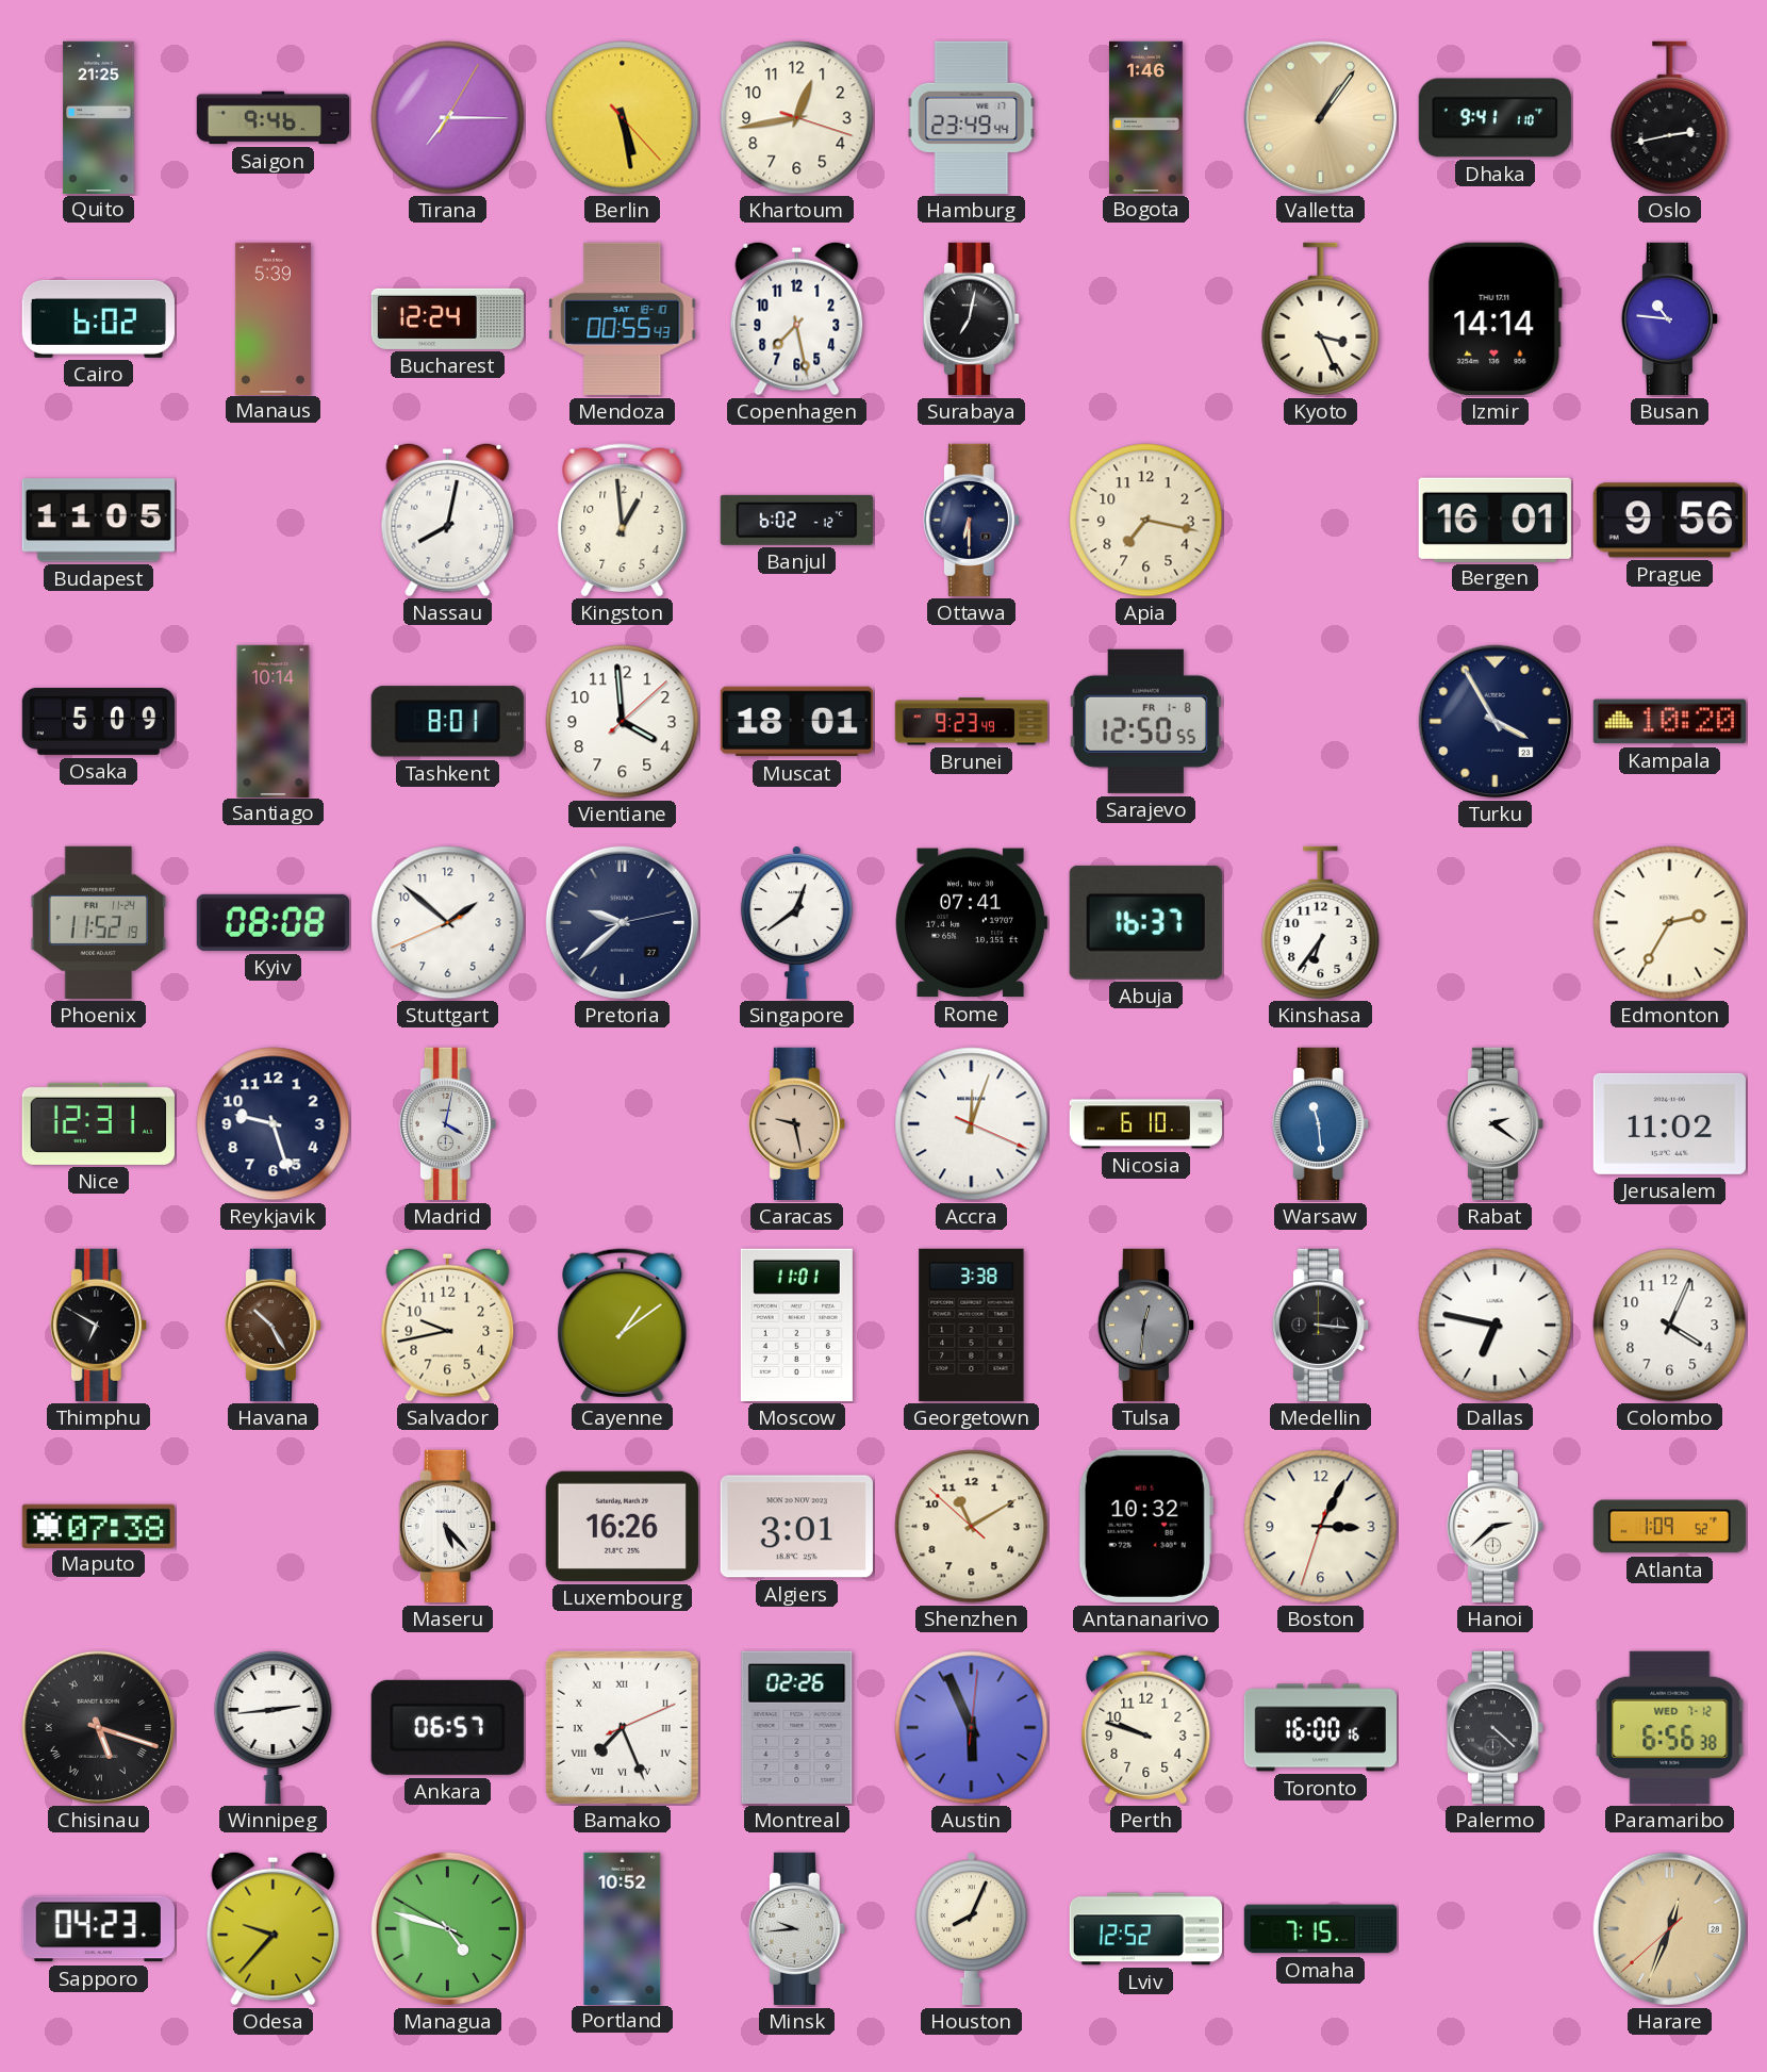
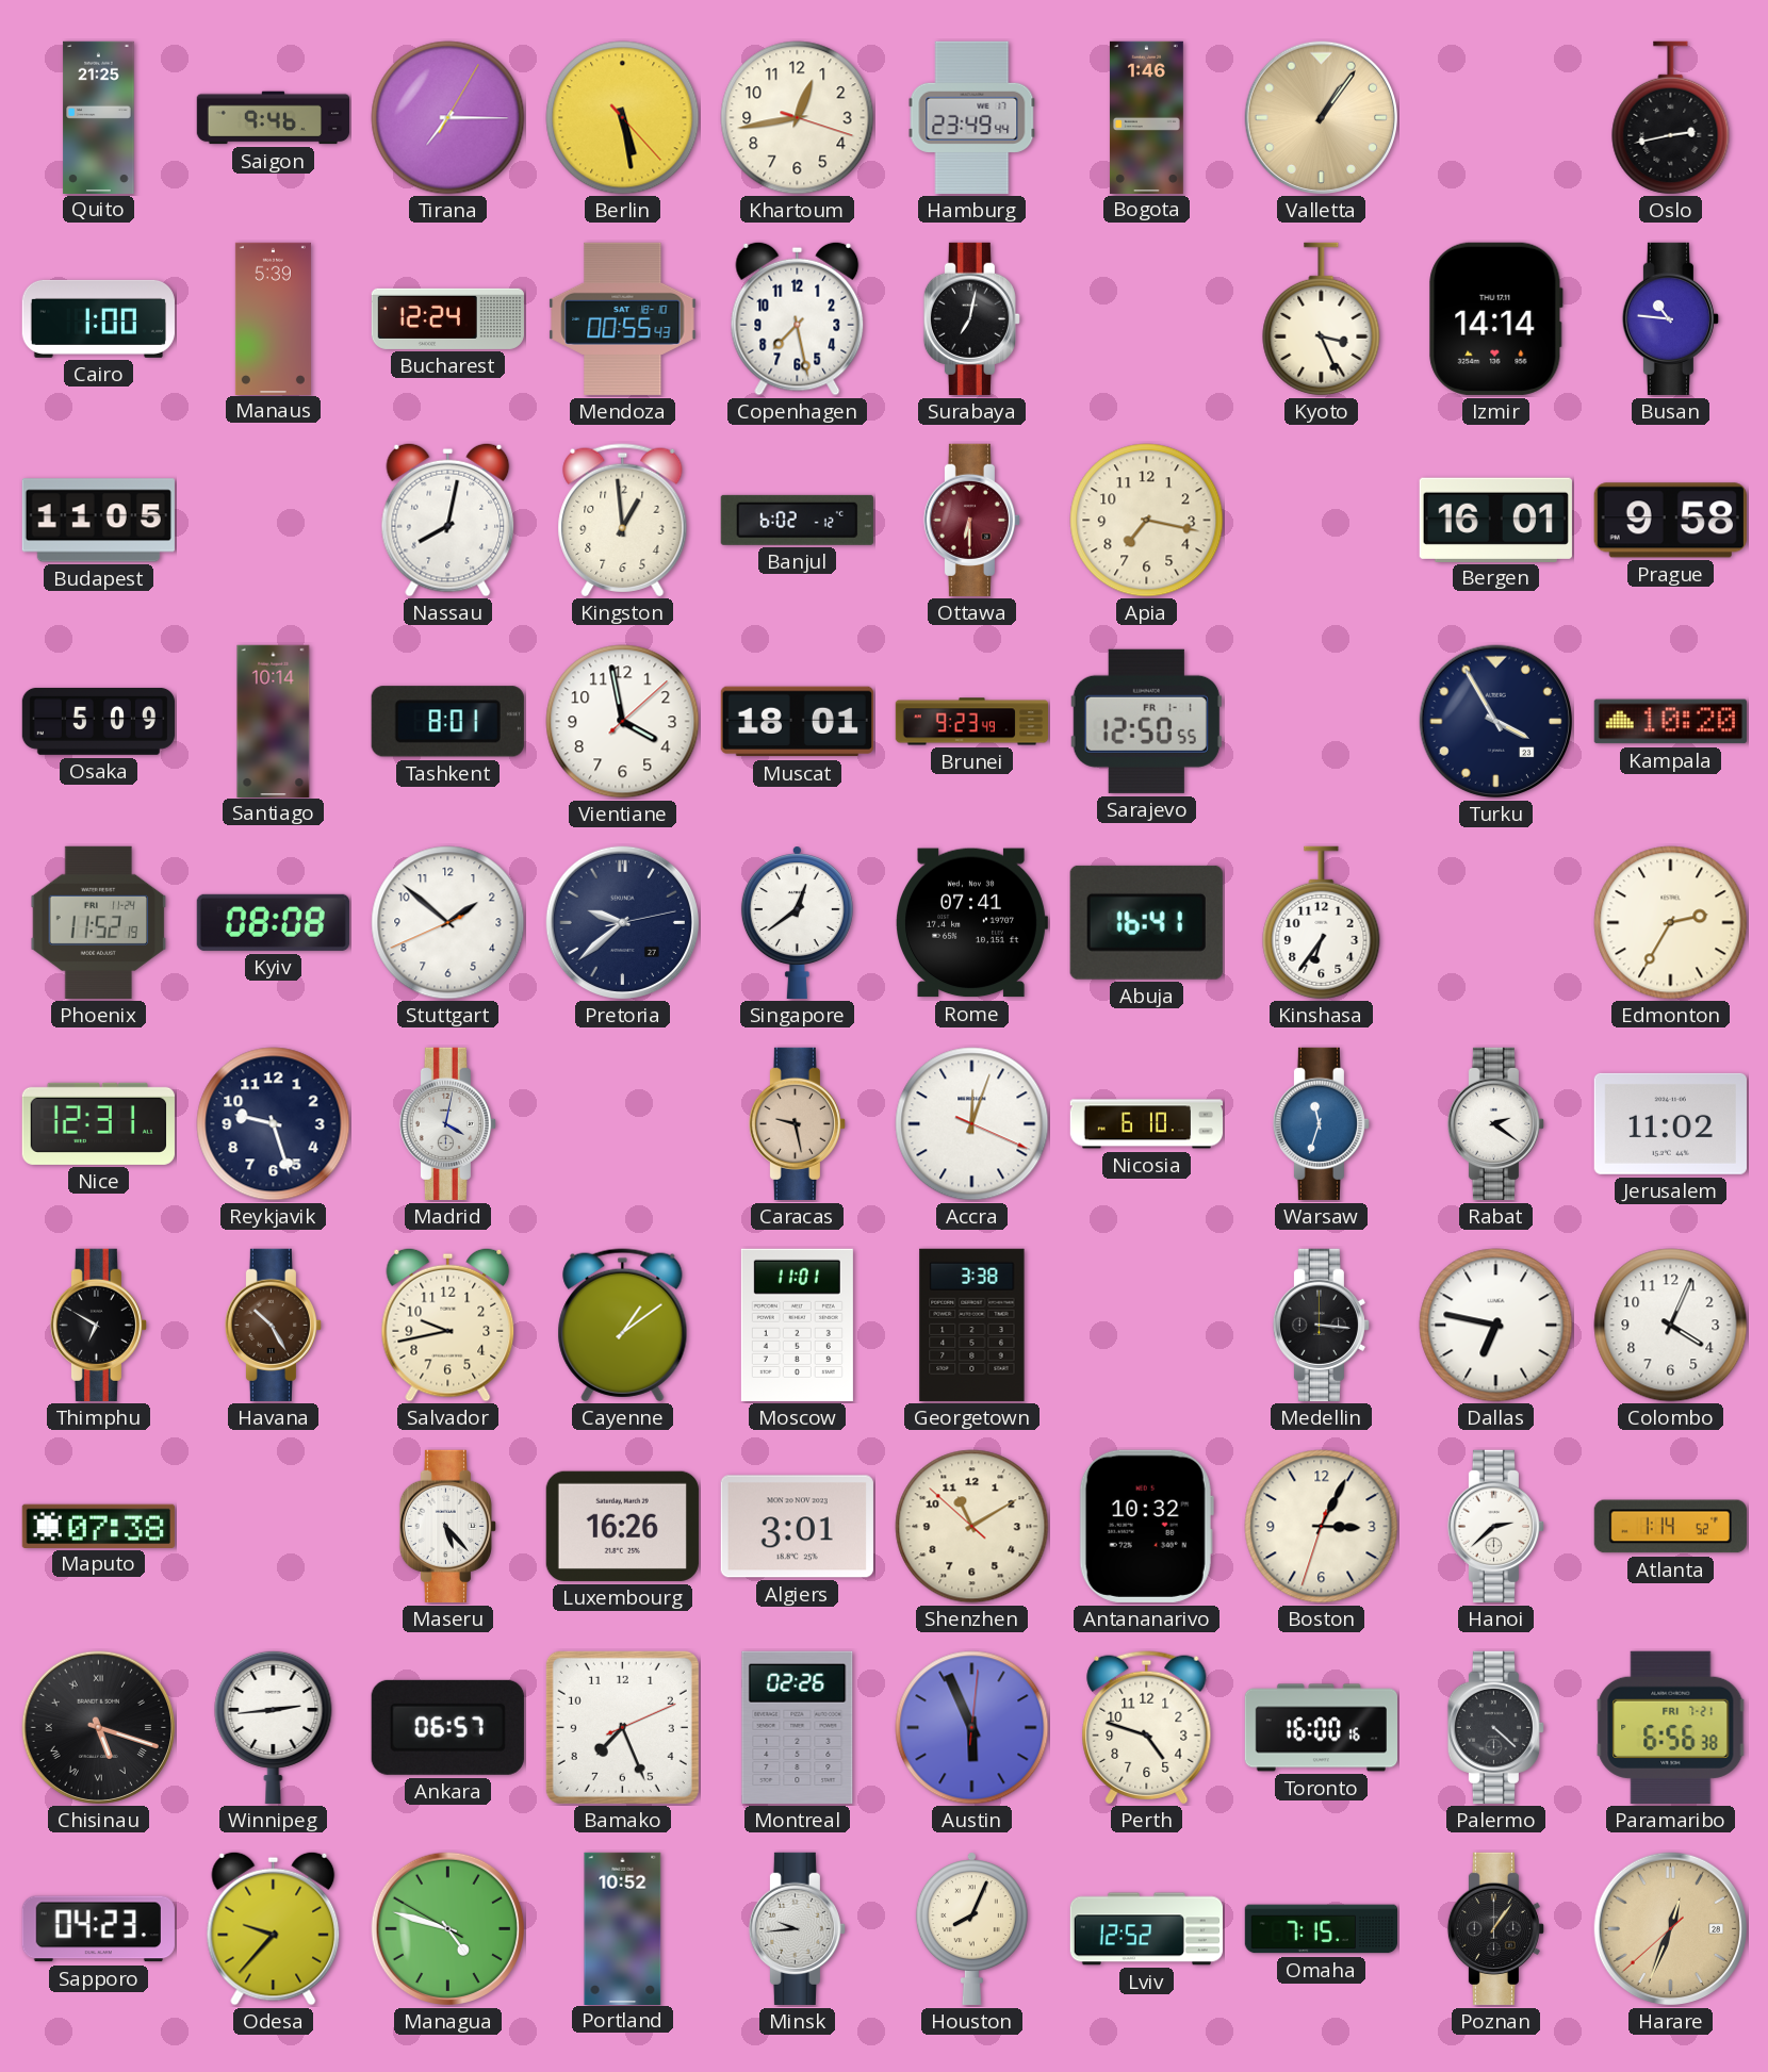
Dhaka: 9:41 -> none
Cairo: 6:02 -> 1:00
Ottawa dial: navy -> burgundy
Prague: 9:56 -> 9:58
Vientiane: 3:59 -> 3:58
Sarajevo date: FR 1-8 -> FR 1-1
Abuja: 16:37 -> 16:41
Warsaw: 11:29 -> 11:33
Tulsa: 12:31 -> none
Atlanta: 1:09 -> 1:14
Bamako numerals: Roman -> Arabic
Perth: 9:48 -> 4:48
Paramaribo date: WED 7-12 -> FRI 7-21
Poznan: none -> 1:06
